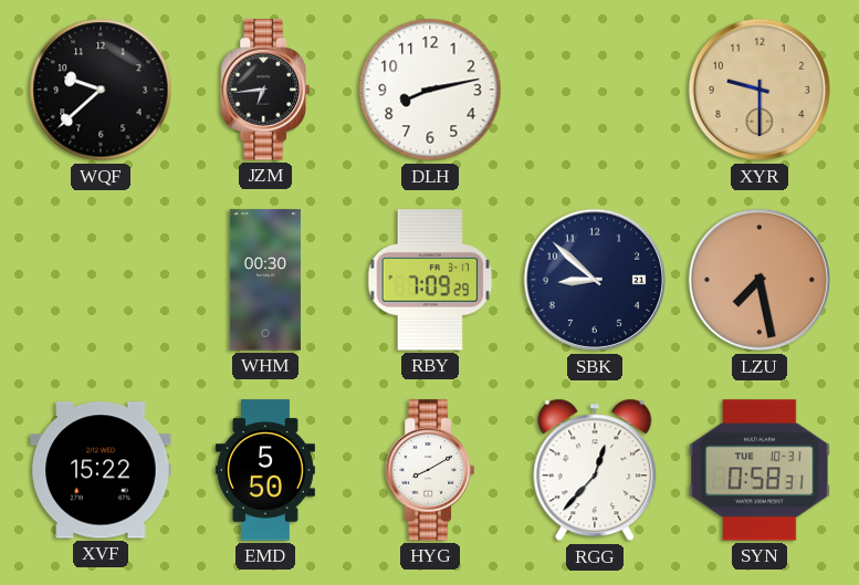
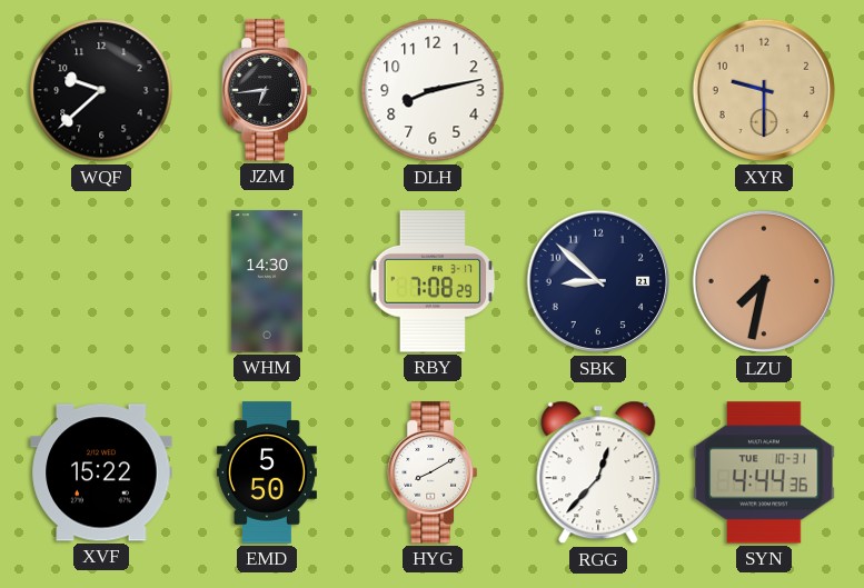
WHM: 00:30 -> 14:30
RBY: 7:09 -> 7:08
LZU: 7:28 -> 7:32
SYN: 0:58 -> 4:44
